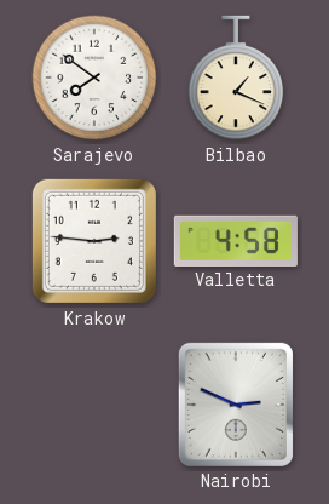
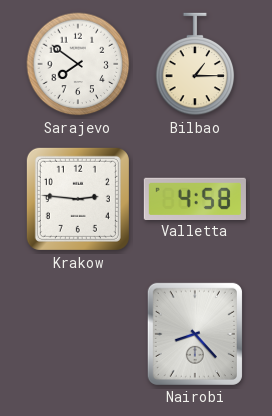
Bilbao: 1:19 -> 1:15
Nairobi: 2:49 -> 8:23
